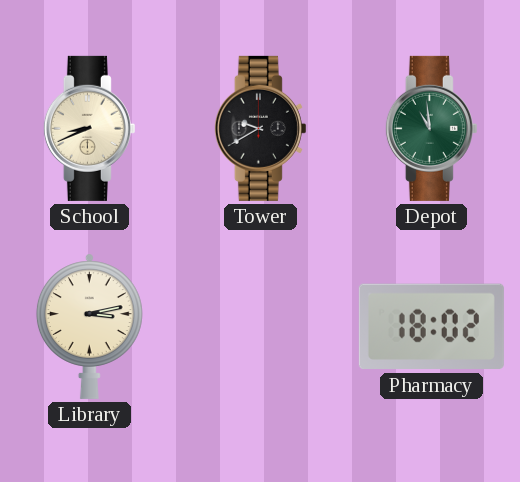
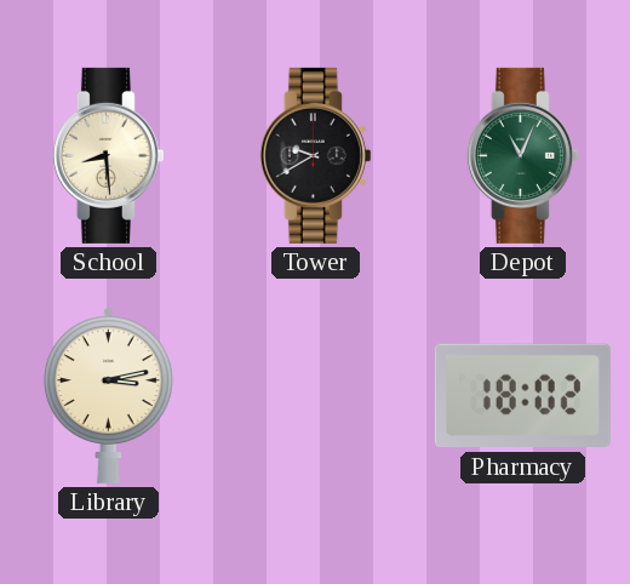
School: 8:41 -> 8:29
Depot: 10:59 -> 11:04
